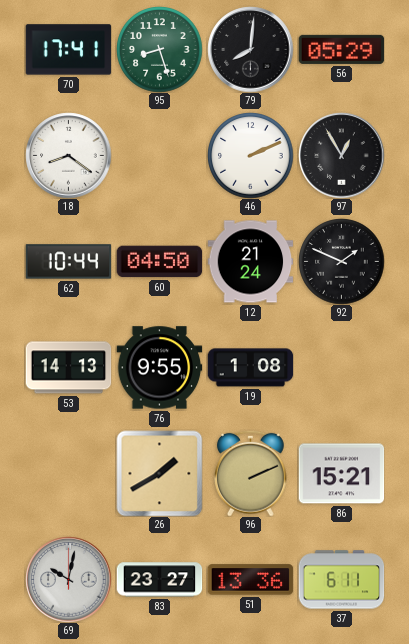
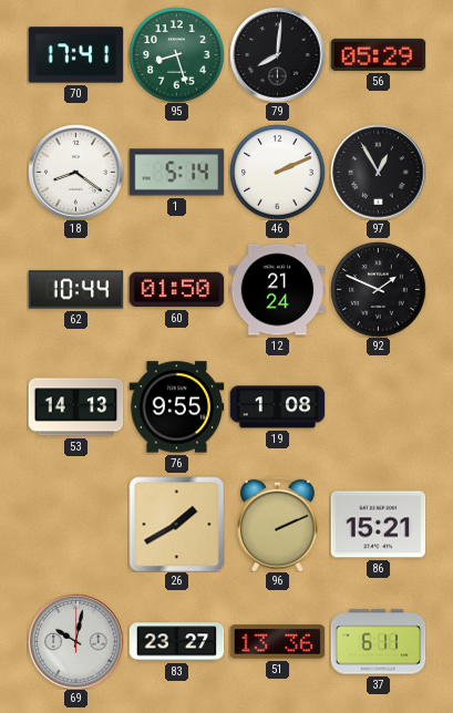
1: none -> 5:14
60: 04:50 -> 01:50
